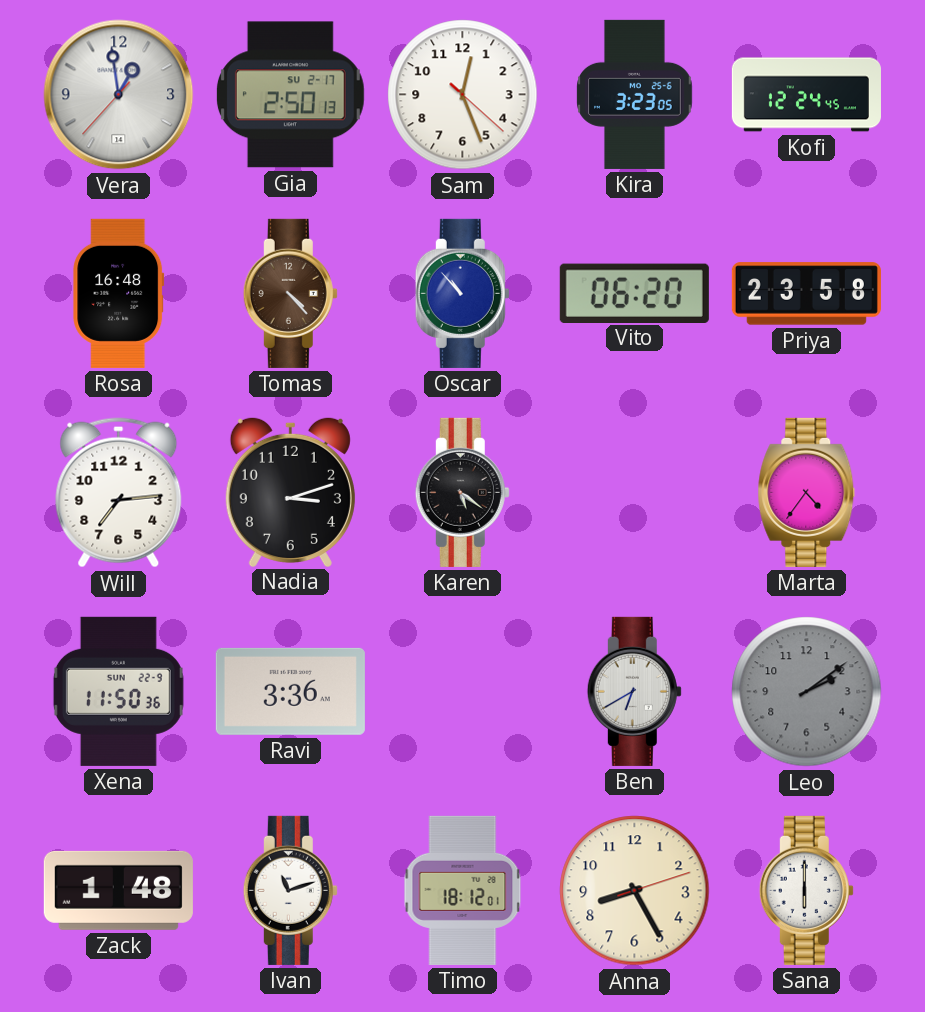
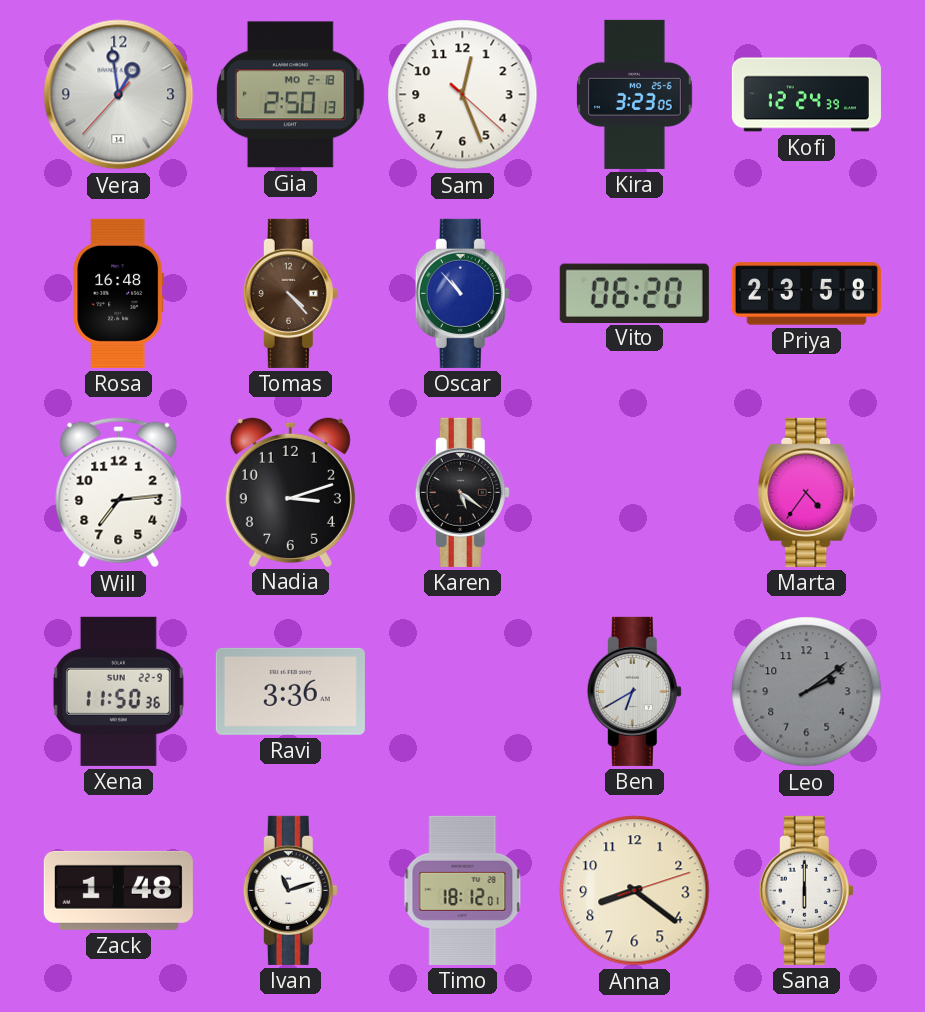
Gia date: SU 2-17 -> MO 2-18
Kofi: 12:24:45 -> 12:24:39
Anna: 8:25 -> 8:21
